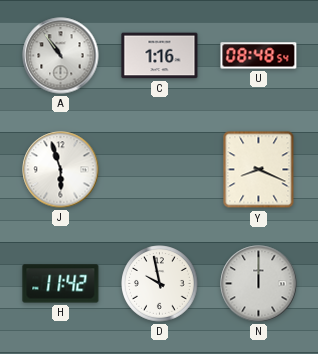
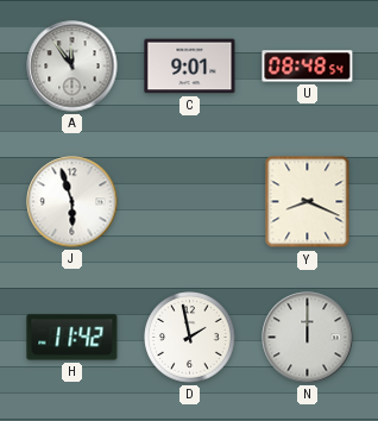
A: 10:54 -> 11:54
C: 1:16 -> 9:01
D: 9:58 -> 1:58
